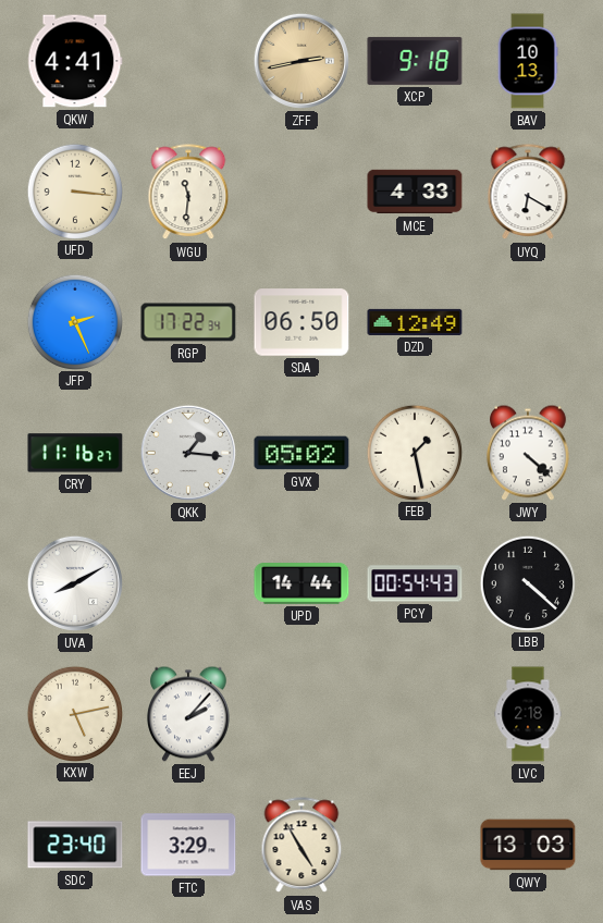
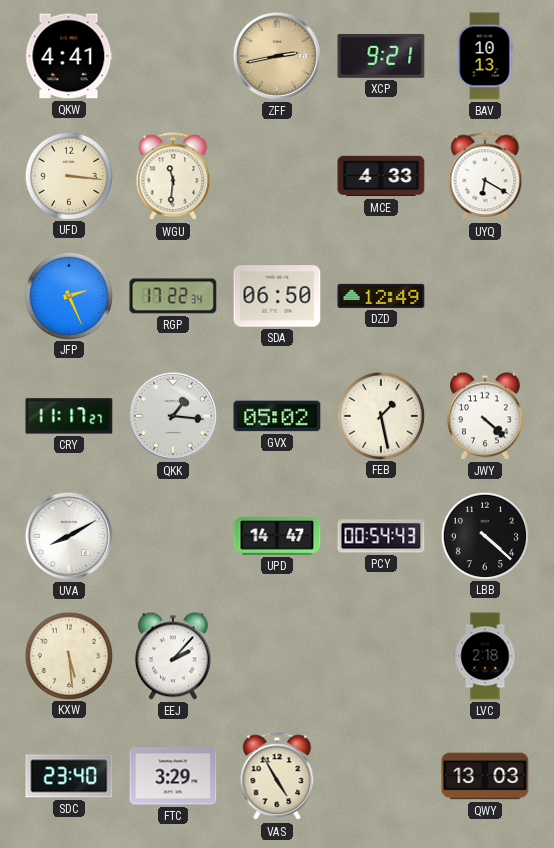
XCP: 9:18 -> 9:21
CRY: 11:16 -> 11:17
UPD: 14:44 -> 14:47
KXW: 5:13 -> 5:29
